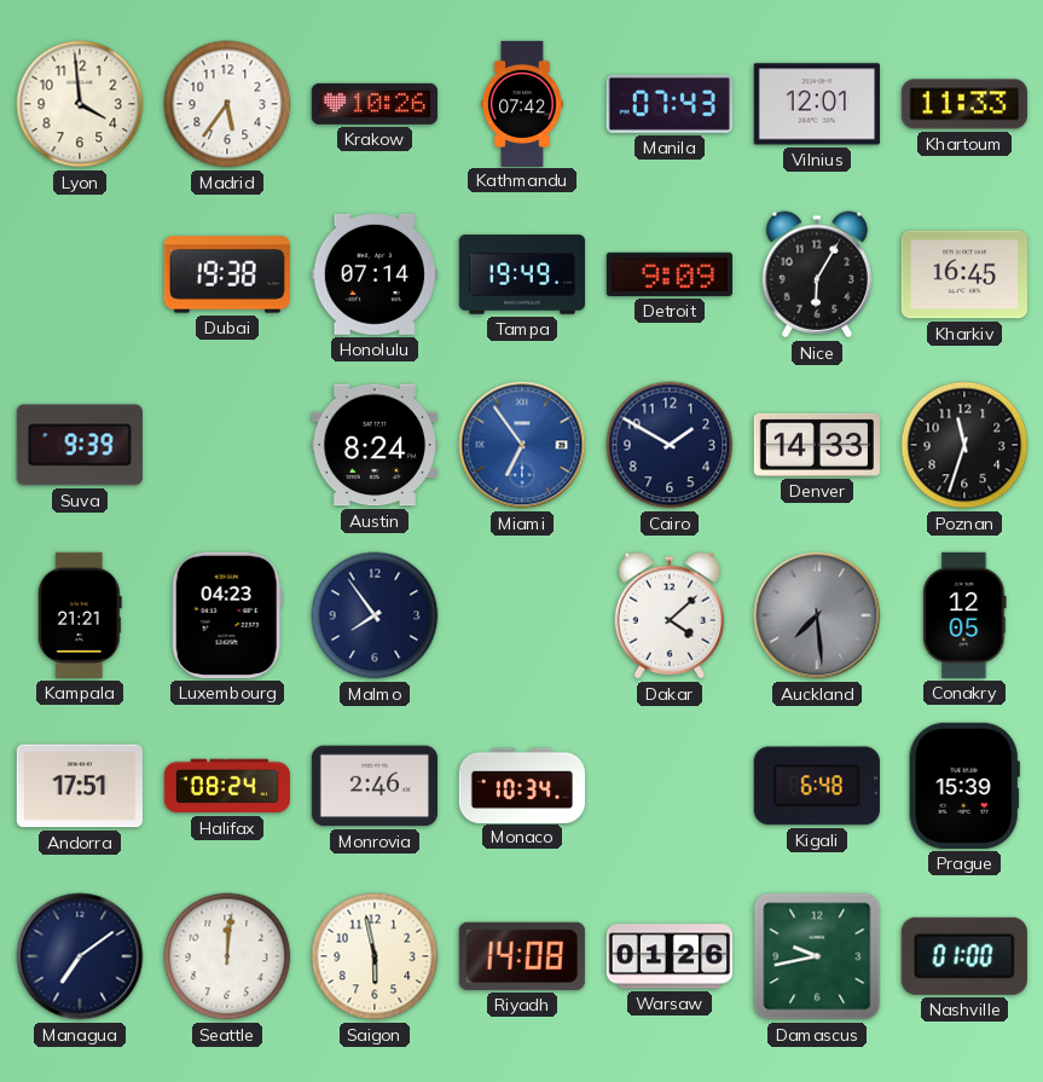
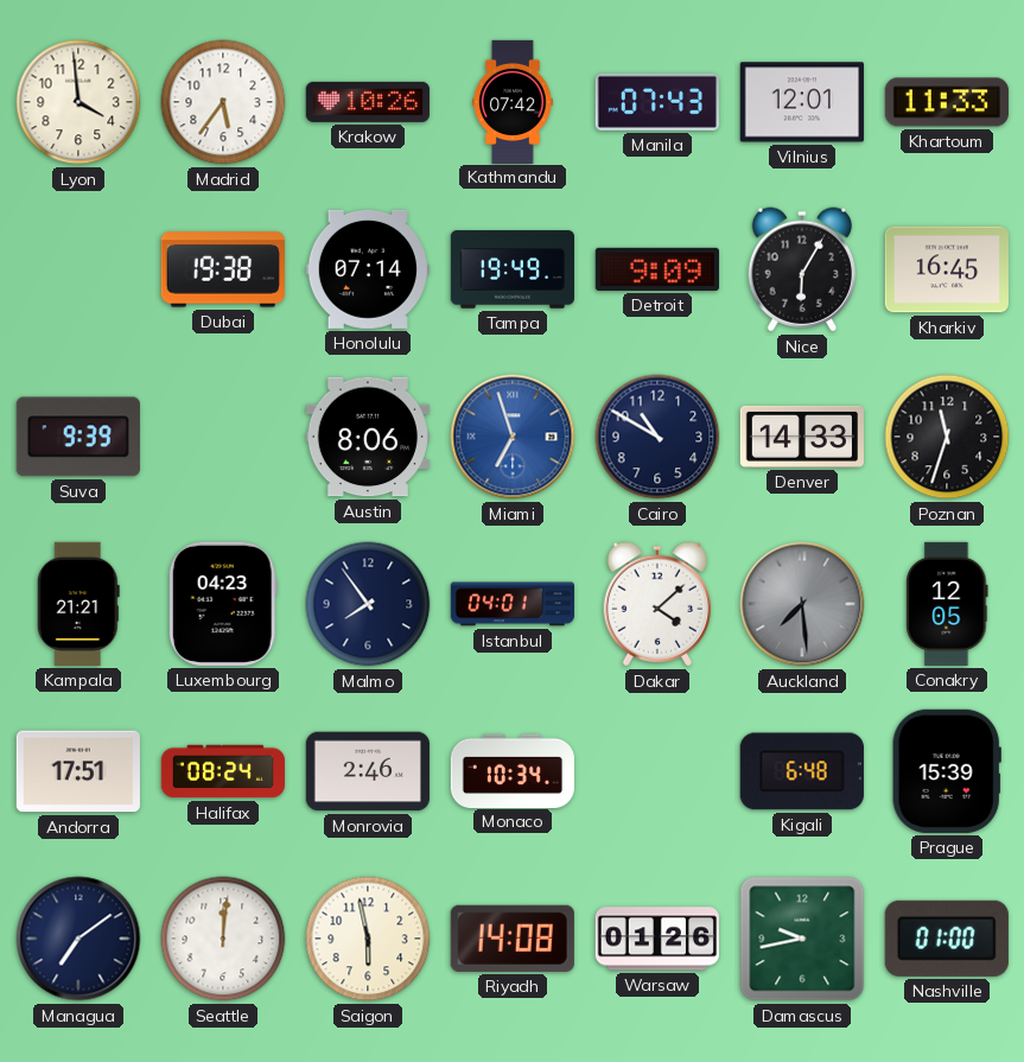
Austin: 8:24 -> 8:06
Miami: 6:54 -> 6:57
Cairo: 1:50 -> 10:50
Istanbul: none -> 04:01
